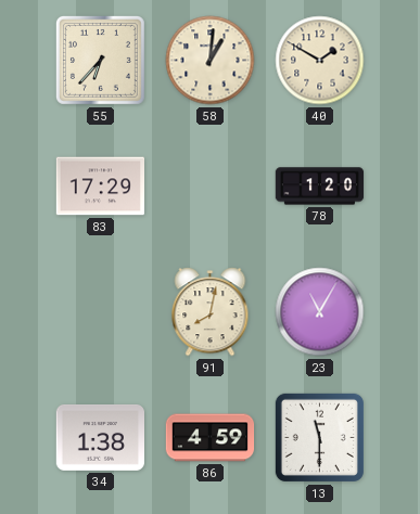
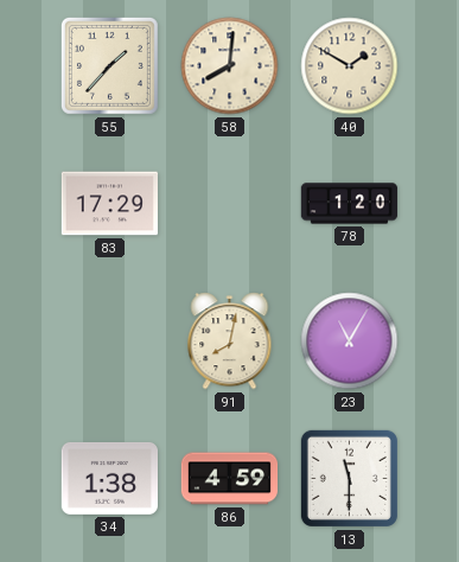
55: 6:37 -> 1:37
58: 1:01 -> 8:01
